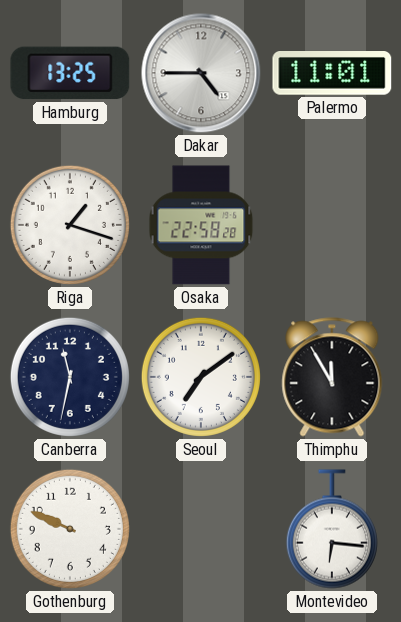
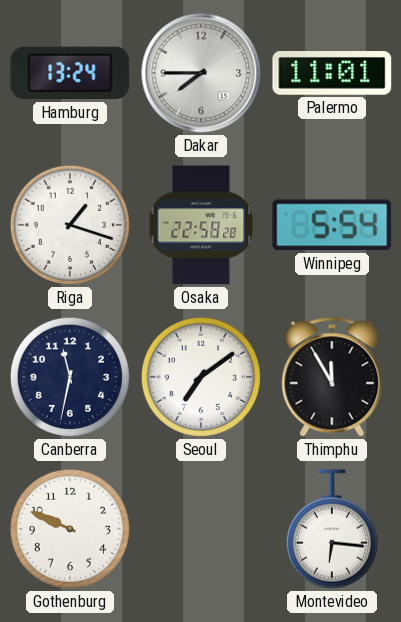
Hamburg: 13:25 -> 13:24
Dakar: 4:45 -> 7:45
Winnipeg: none -> 5:54
